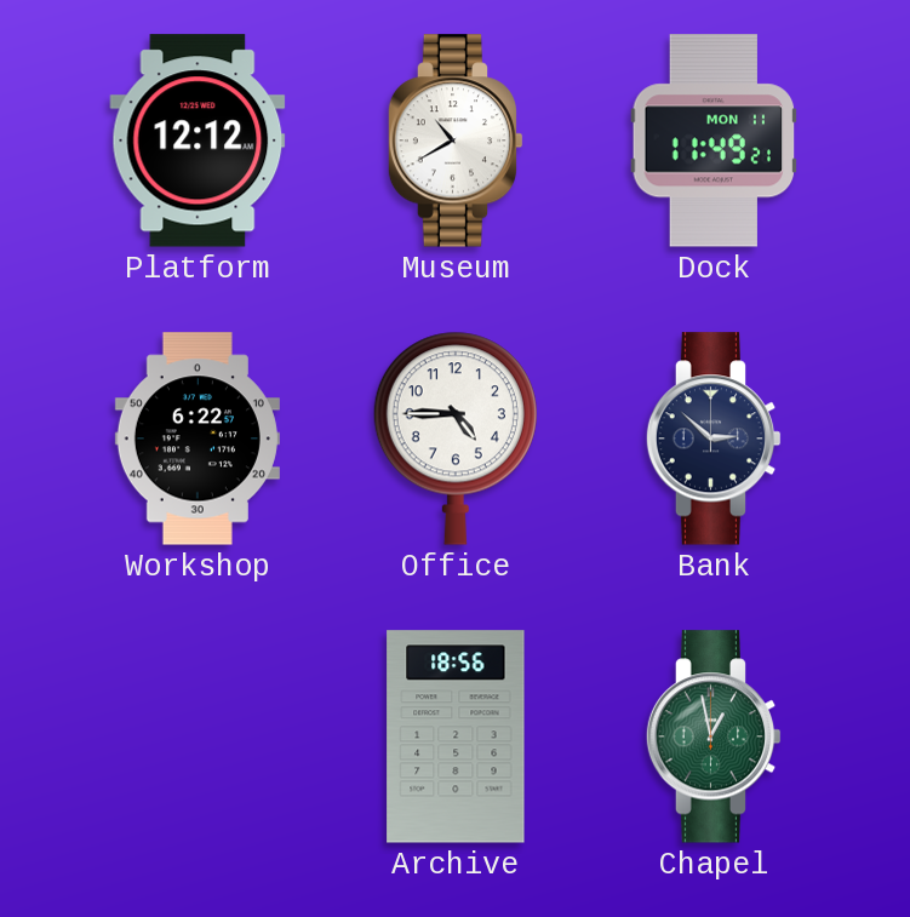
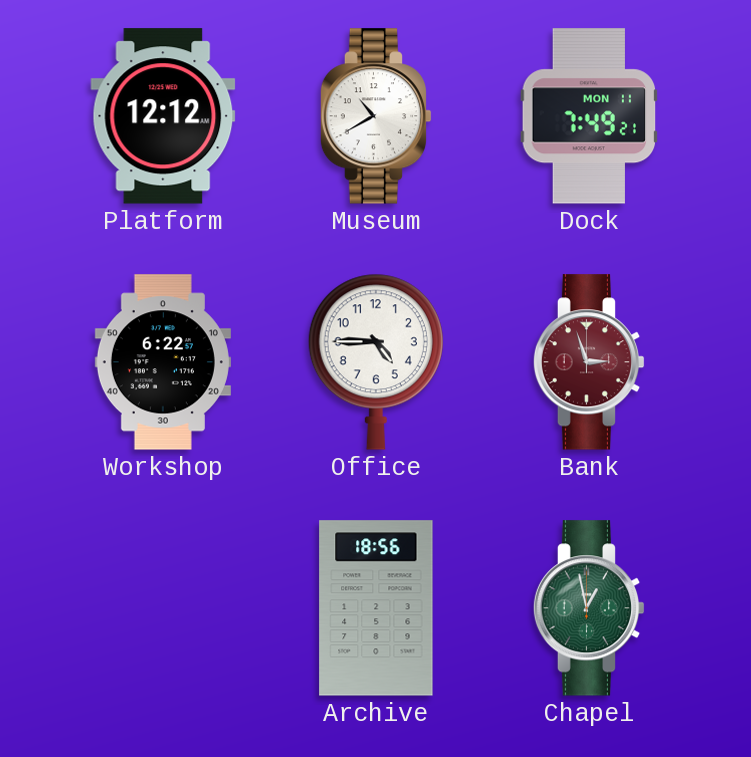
Dock: 11:49 -> 7:49
Bank: 2:52 -> 2:57
Bank dial: navy -> burgundy
